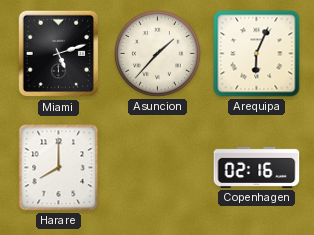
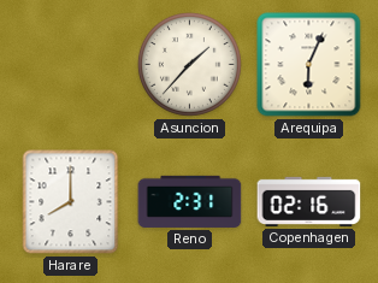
Miami: 5:12 -> none
Reno: none -> 2:31
